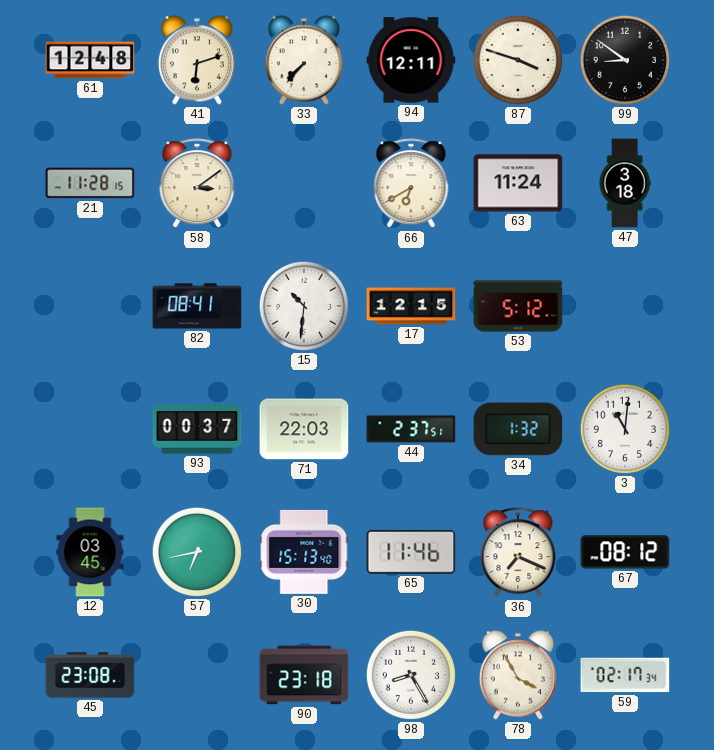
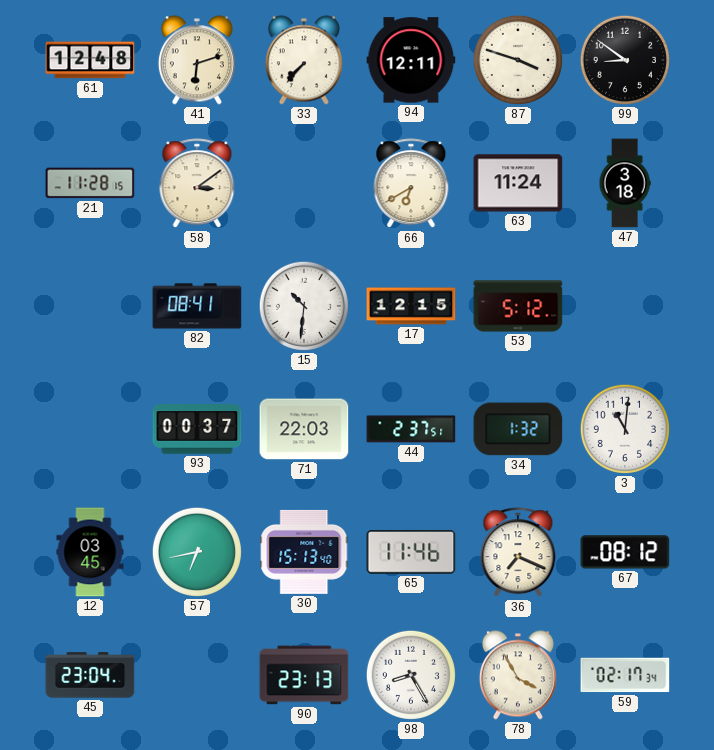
45: 23:08 -> 23:04
90: 23:18 -> 23:13
